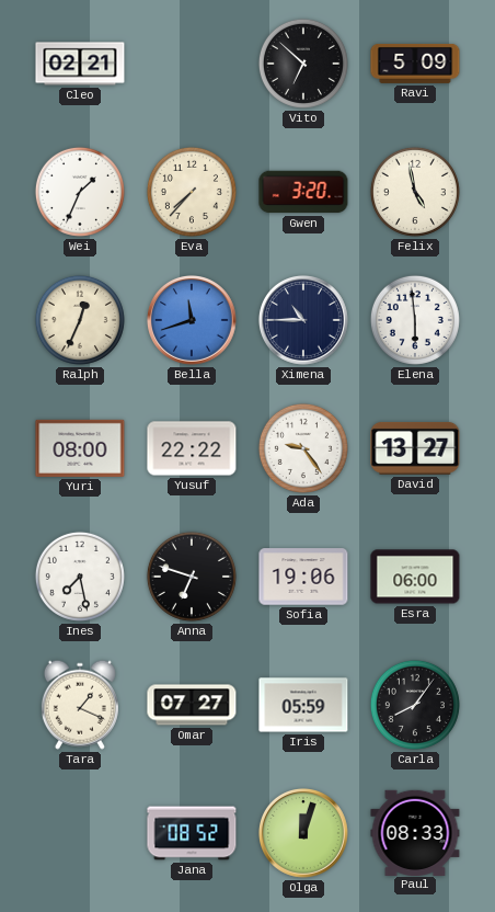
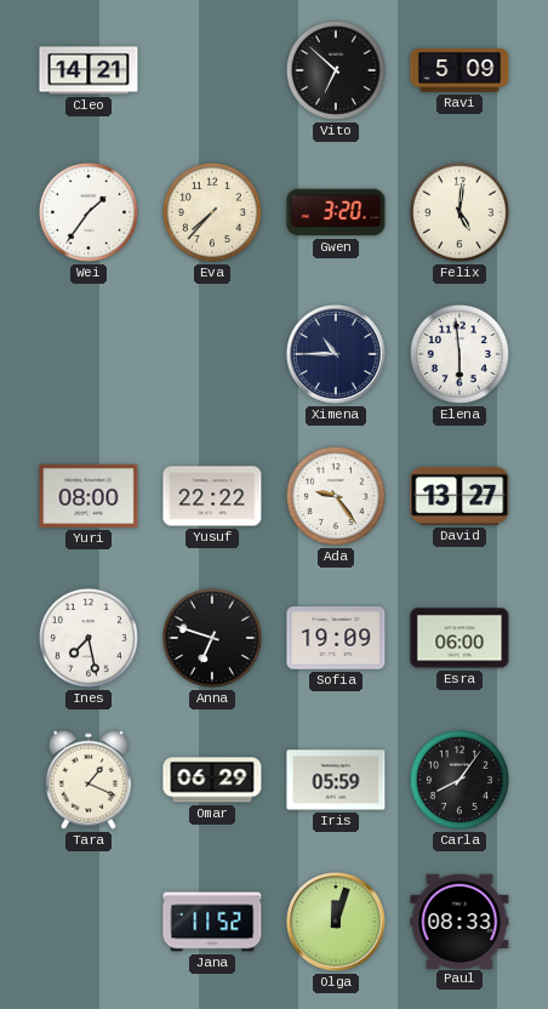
Cleo: 02:21 -> 14:21
Wei: 1:34 -> 1:36
Felix: 4:58 -> 5:01
Ralph: 12:34 -> none
Bella: 11:42 -> none
Sofia: 19:06 -> 19:09
Omar: 07:27 -> 06:29
Jana: 08:52 -> 11:52
